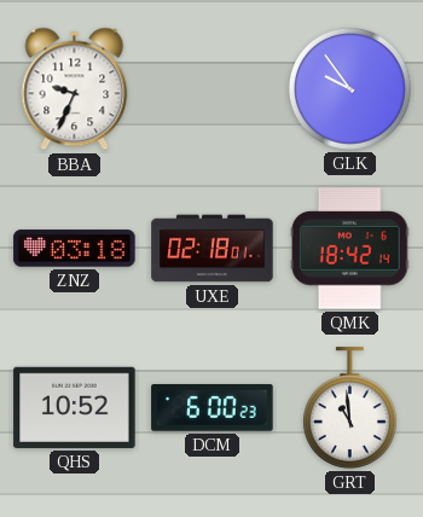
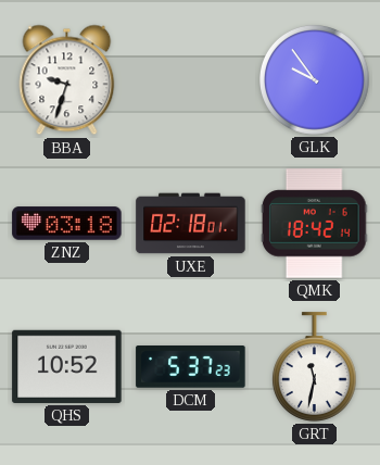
BBA: 9:34 -> 9:33
DCM: 6:00 -> 5:37
GRT: 10:59 -> 11:32
